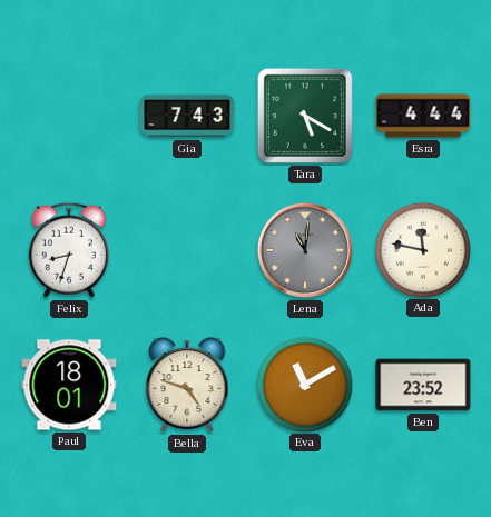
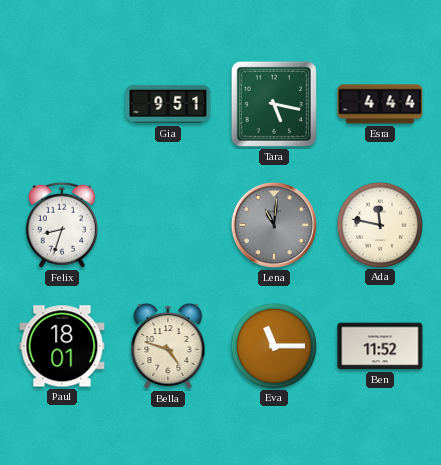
Gia: 7:43 -> 9:51
Tara: 5:20 -> 5:17
Eva: 11:10 -> 11:15
Ben: 23:52 -> 11:52
